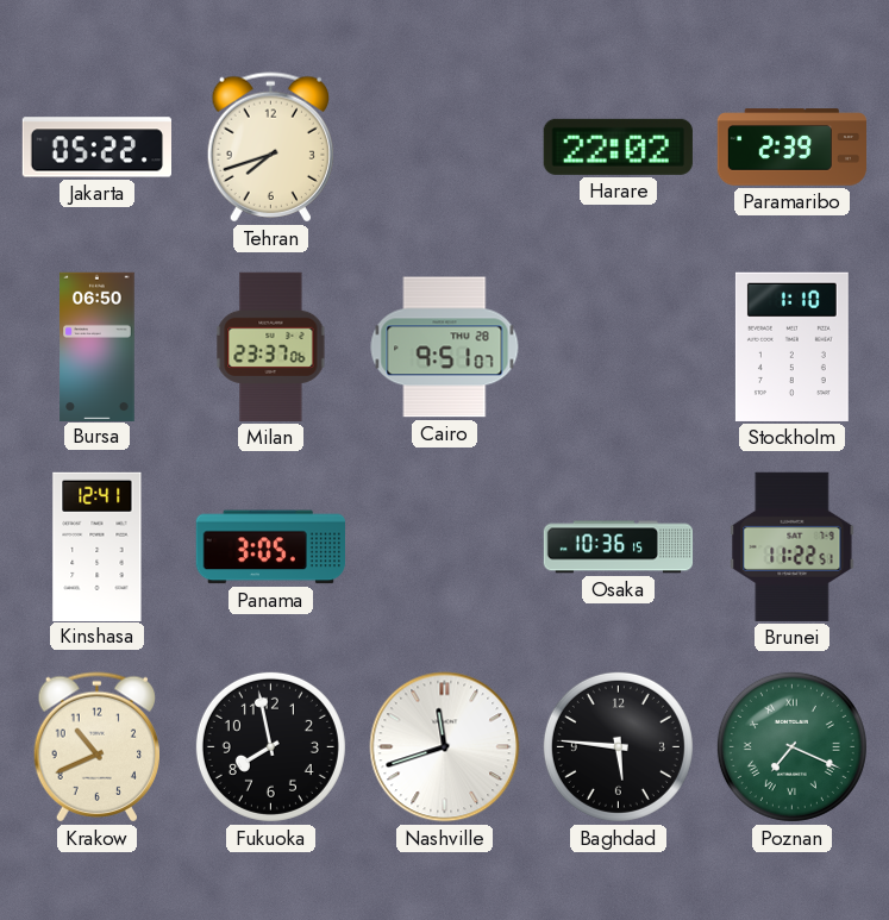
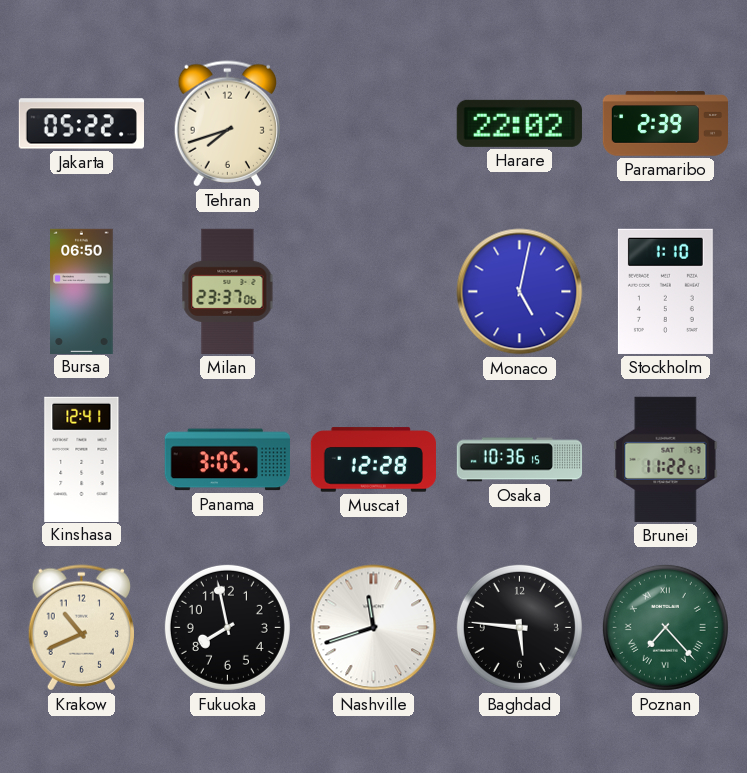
Cairo: 9:51 -> none
Monaco: none -> 5:02
Muscat: none -> 12:28
Poznan: 7:19 -> 7:23
